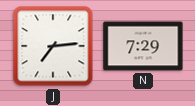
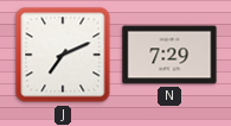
J: 7:14 -> 7:11
